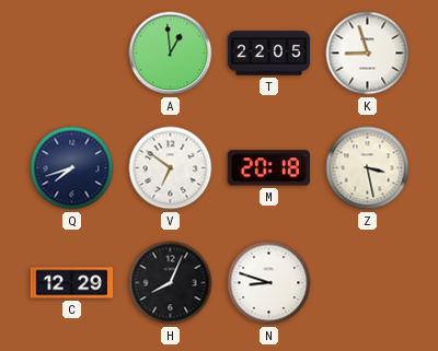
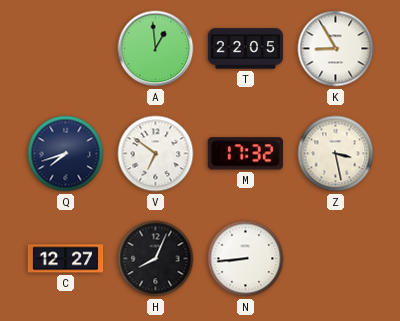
K: 8:57 -> 8:55
M: 20:18 -> 17:32
C: 12:29 -> 12:27
N: 8:48 -> 8:44
